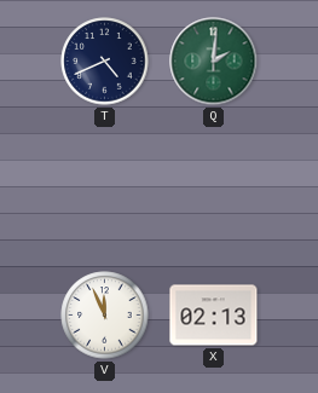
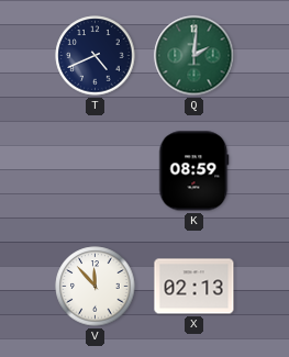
K: none -> 08:59
V: 11:56 -> 11:53
